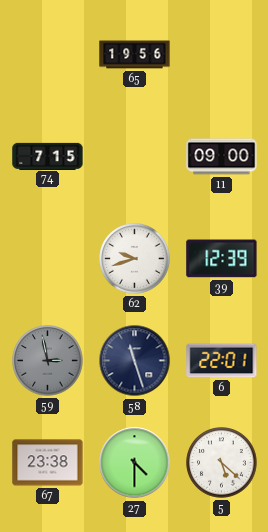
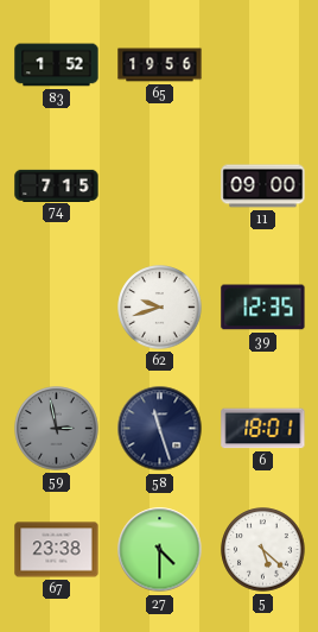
83: none -> 1:52
39: 12:39 -> 12:35
6: 22:01 -> 18:01
